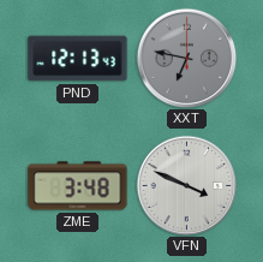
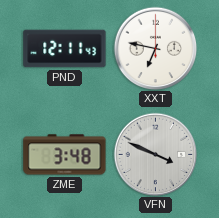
PND: 12:13 -> 12:11
XXT dial: grey -> white
